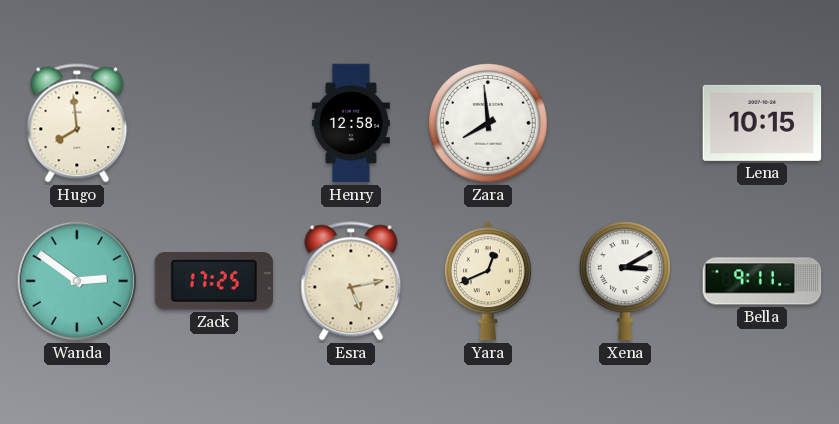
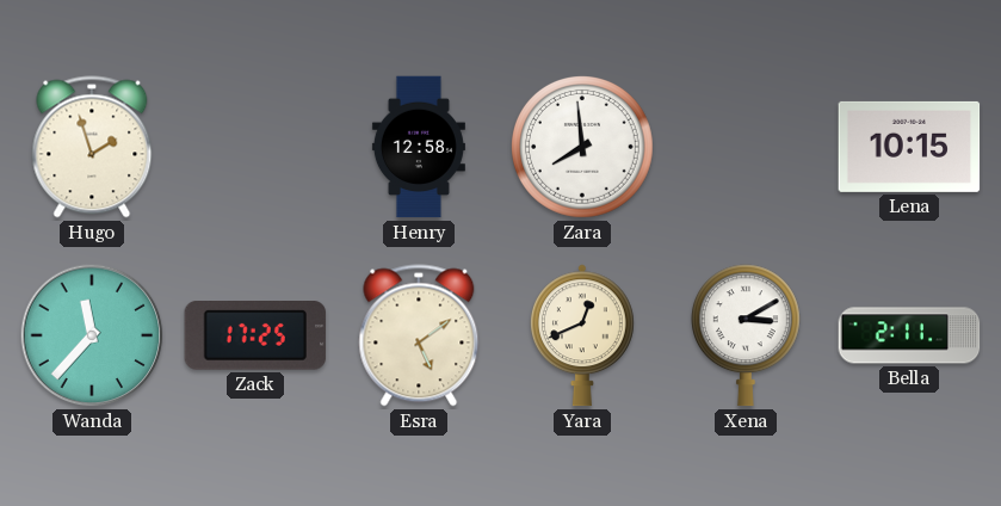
Hugo: 7:59 -> 1:57
Wanda: 2:51 -> 11:37
Esra: 5:13 -> 5:09
Bella: 9:11 -> 2:11
